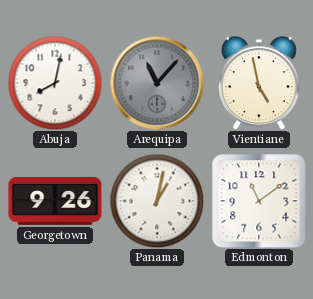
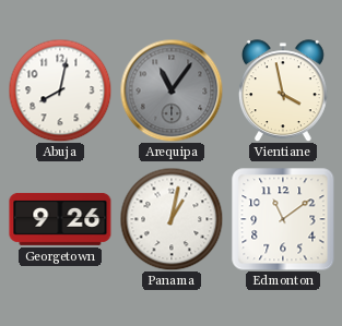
Arequipa: 11:07 -> 11:06
Vientiane: 4:58 -> 3:58
